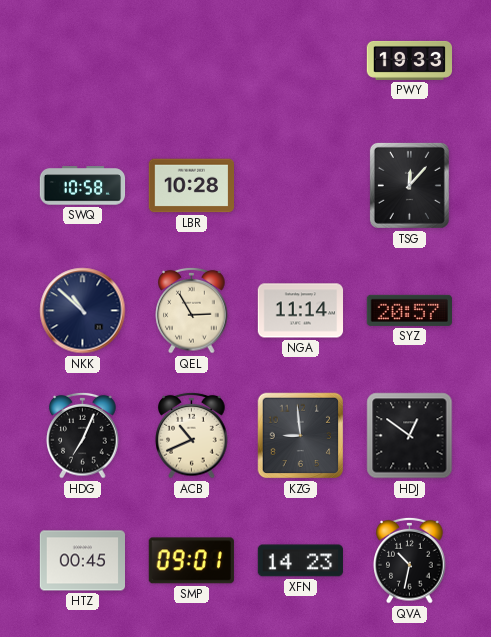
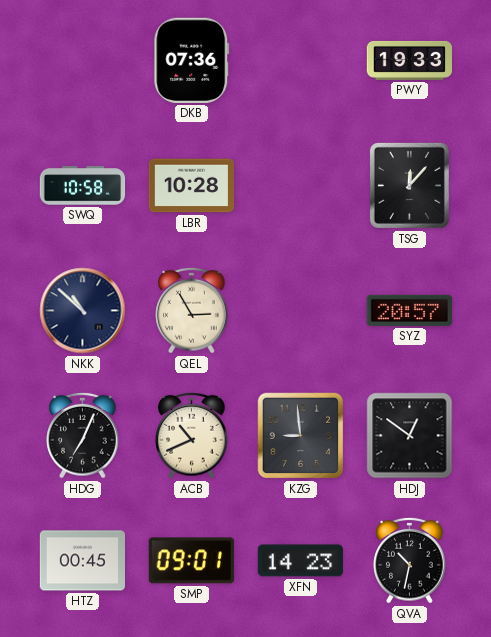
DKB: none -> 07:36
NGA: 11:14 -> none
